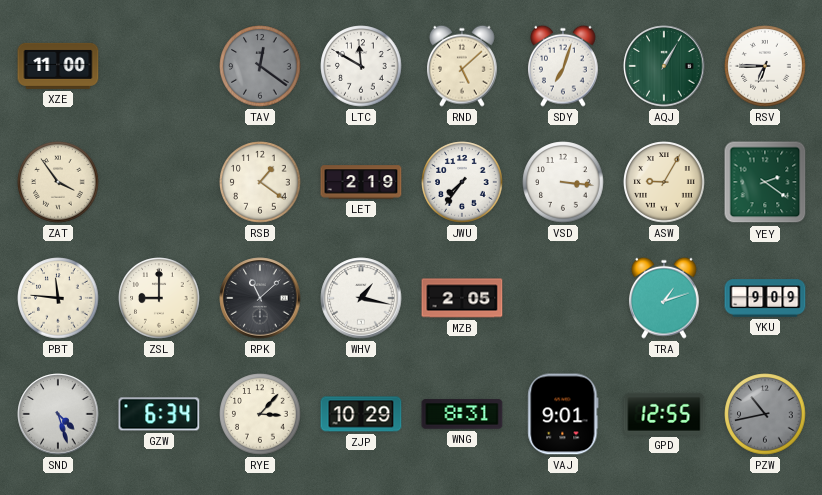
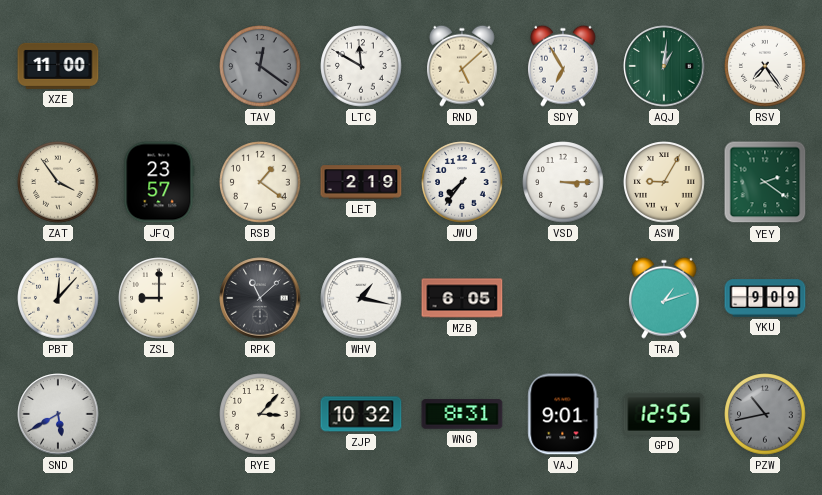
SDY: 7:03 -> 6:55
AQJ: 1:05 -> 1:01
RSV: 6:45 -> 7:24
JFQ: none -> 23:57
VSD: 3:16 -> 3:15
PBT: 11:46 -> 12:07
MZB: 2:05 -> 6:05
SND: 4:27 -> 5:40
GZW: 6:34 -> none
ZJP: 10:29 -> 10:32
